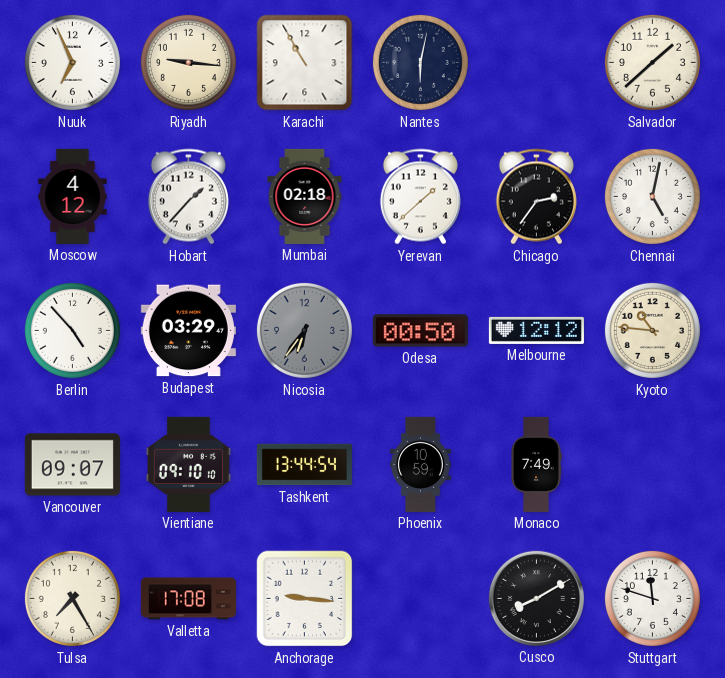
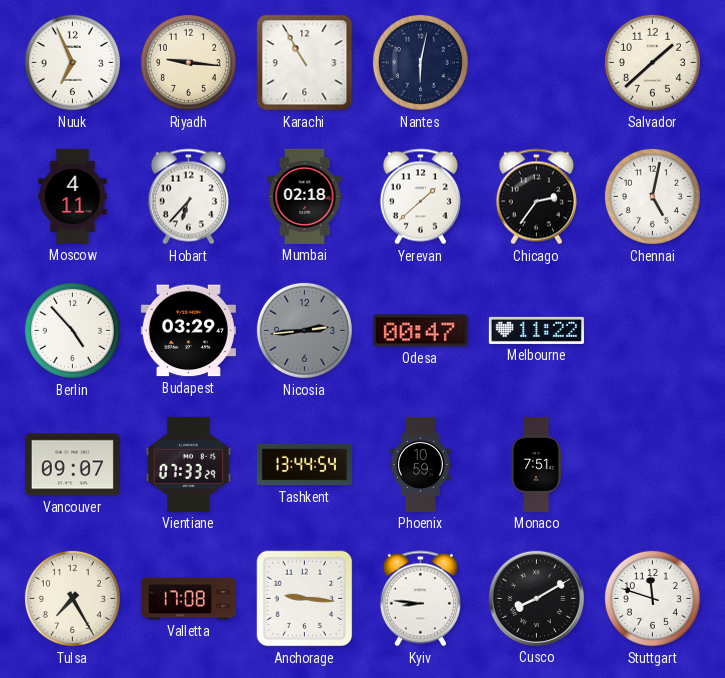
Moscow: 4:12 -> 4:11
Hobart: 1:37 -> 6:37
Nicosia: 6:36 -> 2:44
Odesa: 00:50 -> 00:47
Melbourne: 12:12 -> 11:22
Kyoto: 10:46 -> none
Vientiane: 09:10 -> 07:33
Monaco: 7:49 -> 7:51
Kyiv: none -> 8:46
